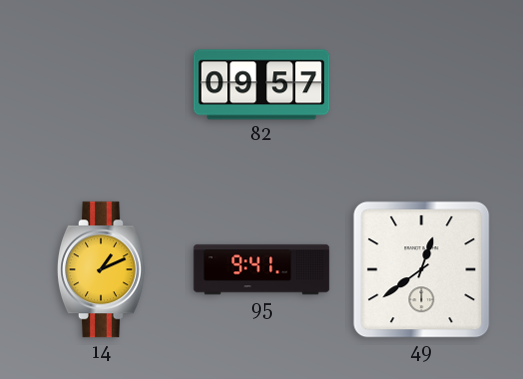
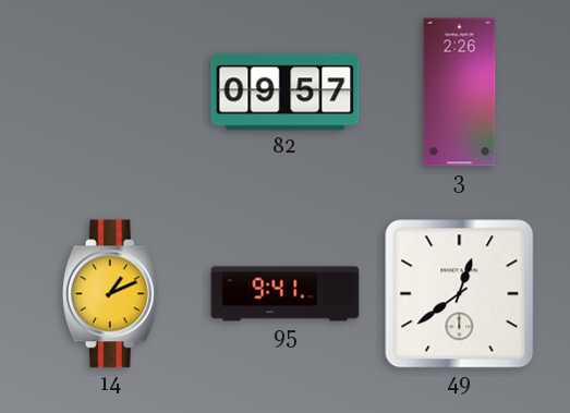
3: none -> 2:26
